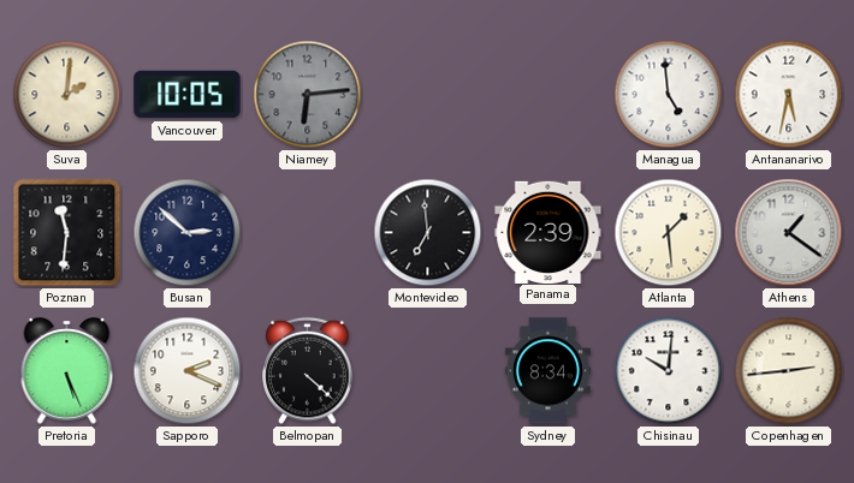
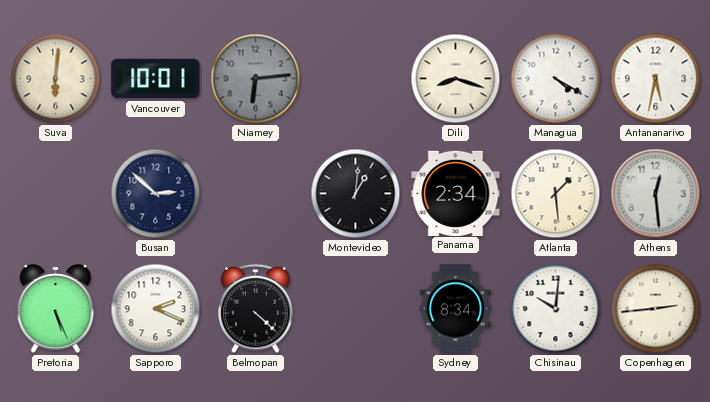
Suva: 2:01 -> 6:01
Vancouver: 10:05 -> 10:01
Dili: none -> 8:18
Managua: 4:59 -> 4:20
Poznan: 11:31 -> none
Montevideo: 6:59 -> 1:01
Panama: 2:39 -> 2:34
Athens: 1:21 -> 12:29
